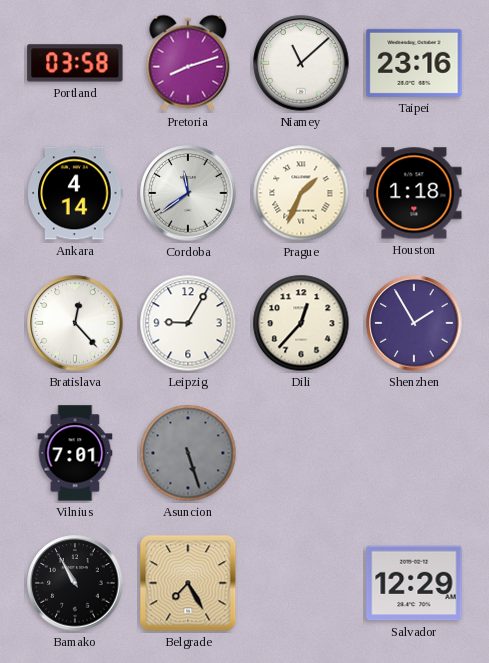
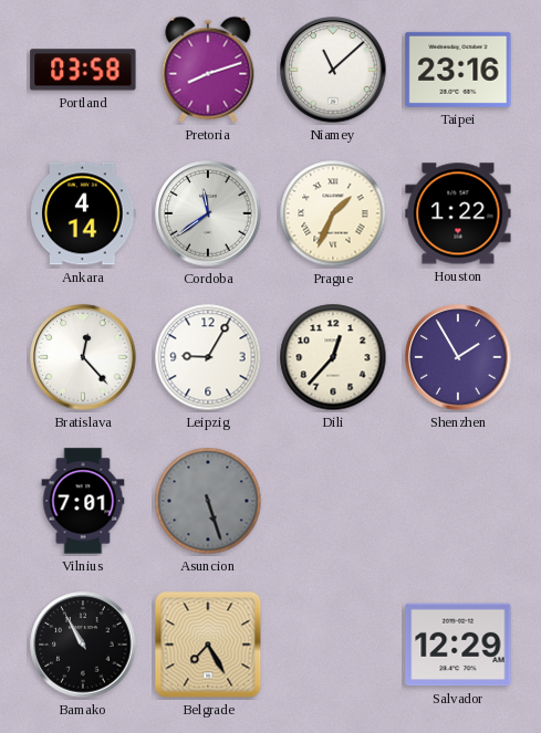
Houston: 1:18 -> 1:22
